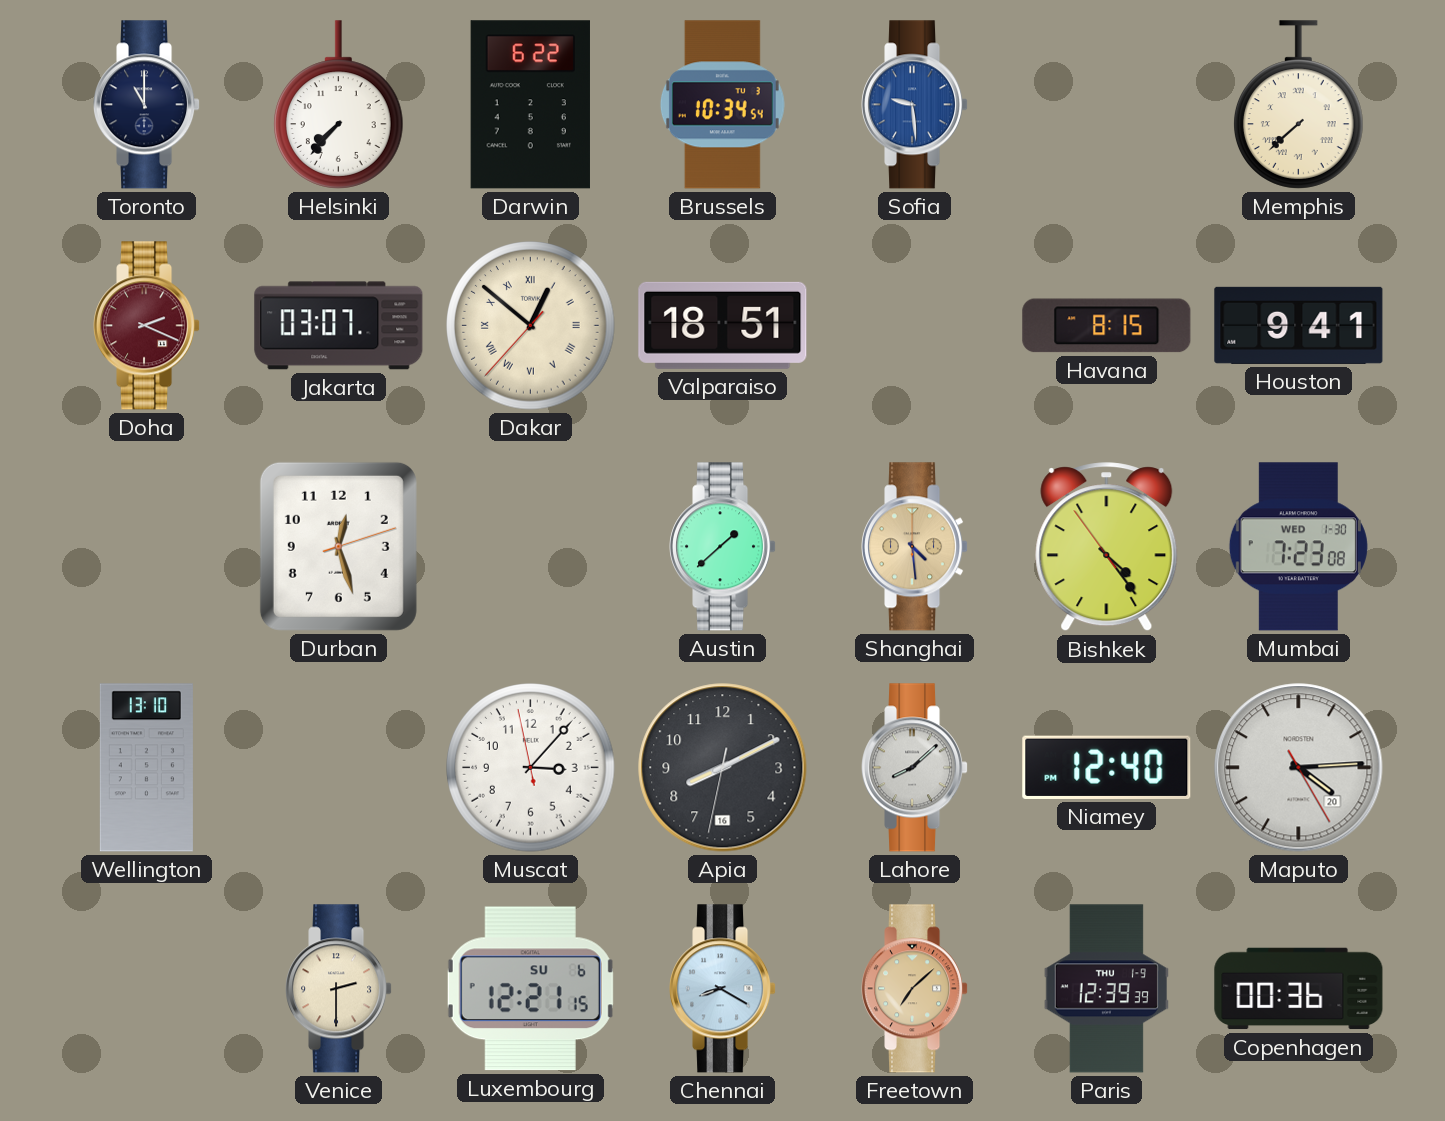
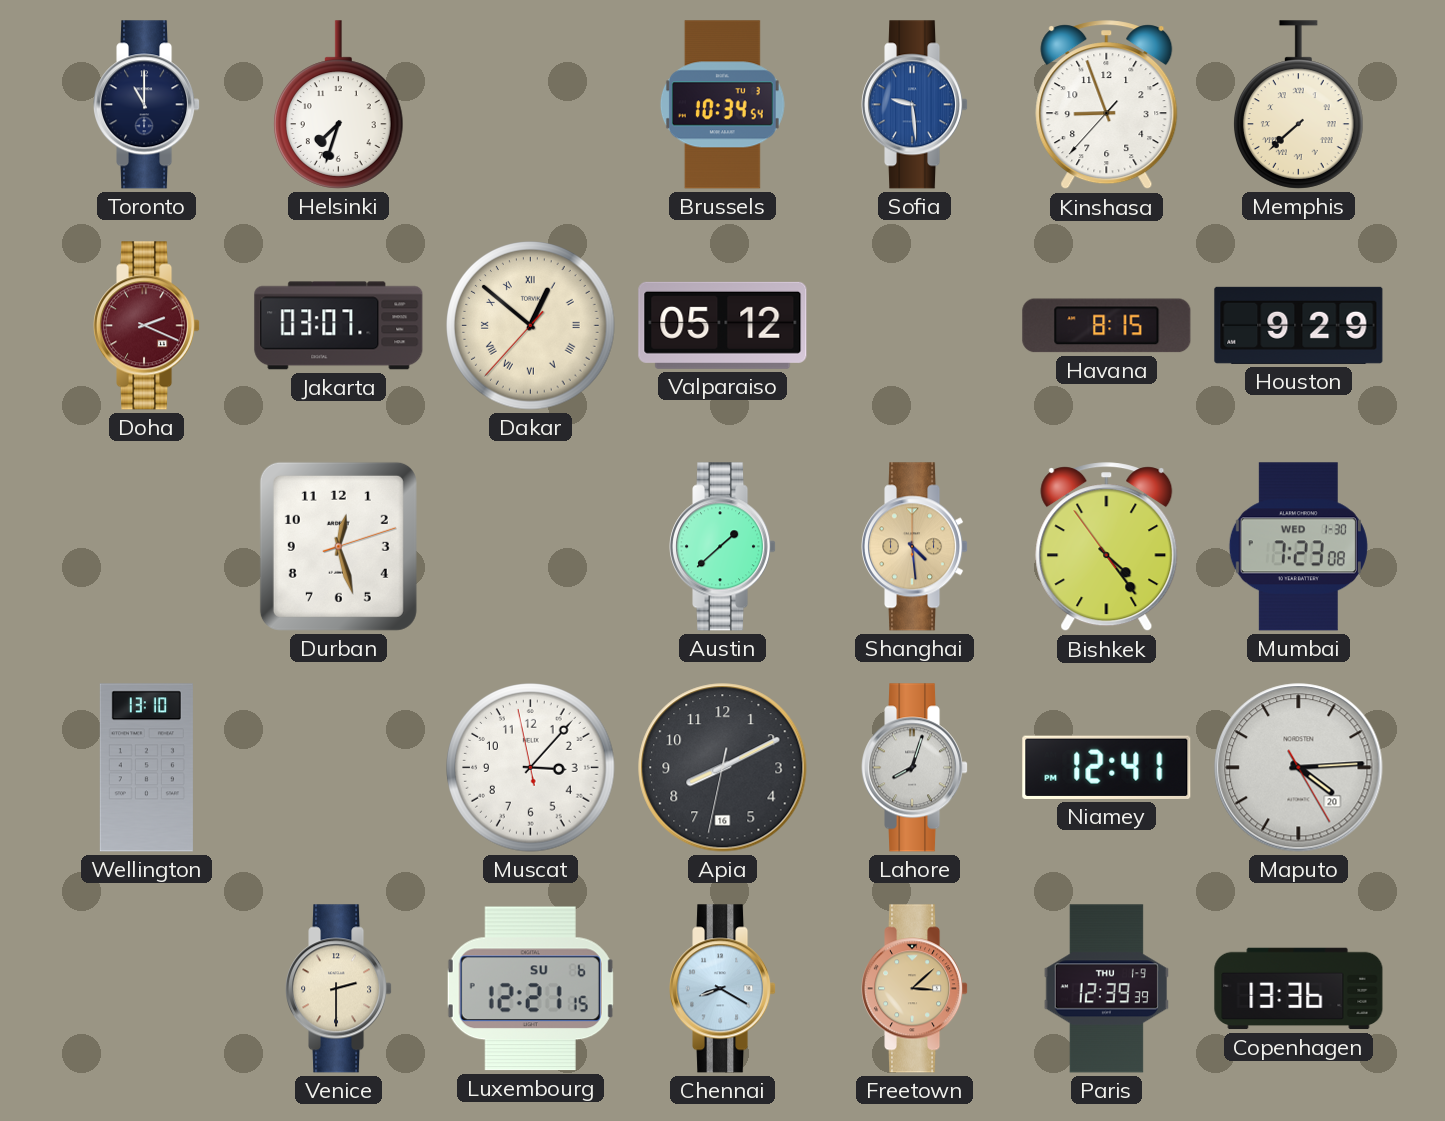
Helsinki: 7:37 -> 7:33
Darwin: 6:22 -> none
Kinshasa: none -> 8:56
Valparaiso: 18:51 -> 05:12
Houston: 9:41 -> 9:29
Lahore: 8:08 -> 8:03
Niamey: 12:40 -> 12:41
Freetown: 7:08 -> 3:08
Copenhagen: 00:36 -> 13:36
